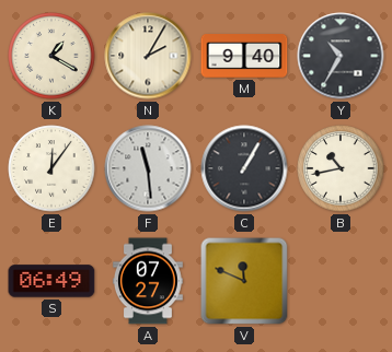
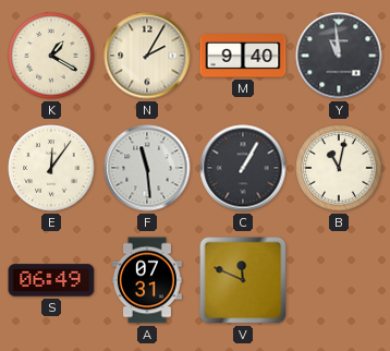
Y: 10:35 -> 10:59
B: 10:43 -> 11:02
A: 07:27 -> 07:31
